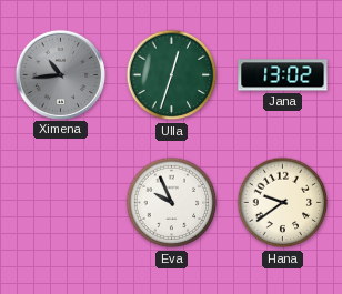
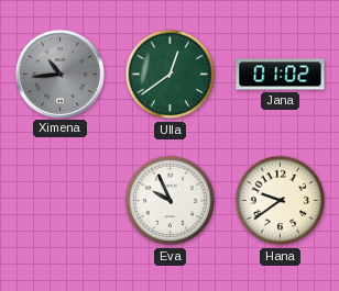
Ulla: 12:33 -> 12:39
Jana: 13:02 -> 01:02
